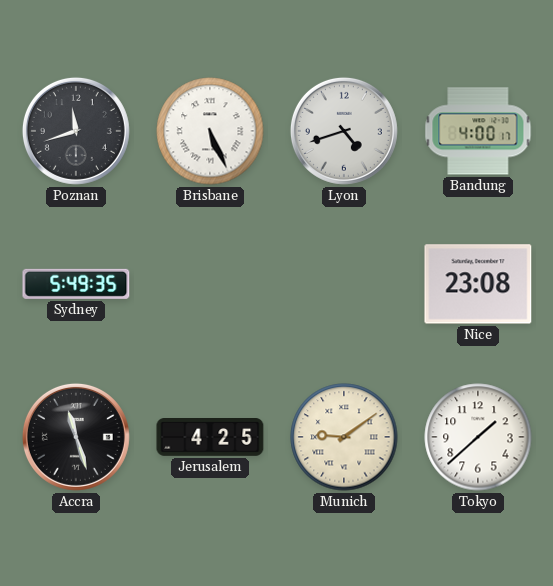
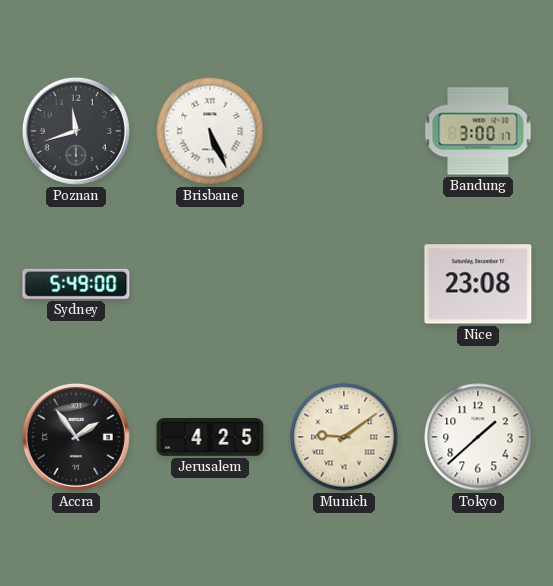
Lyon: 4:42 -> none
Bandung: 4:00 -> 3:00
Sydney: 5:49:35 -> 5:49:00
Accra: 11:27 -> 1:54
